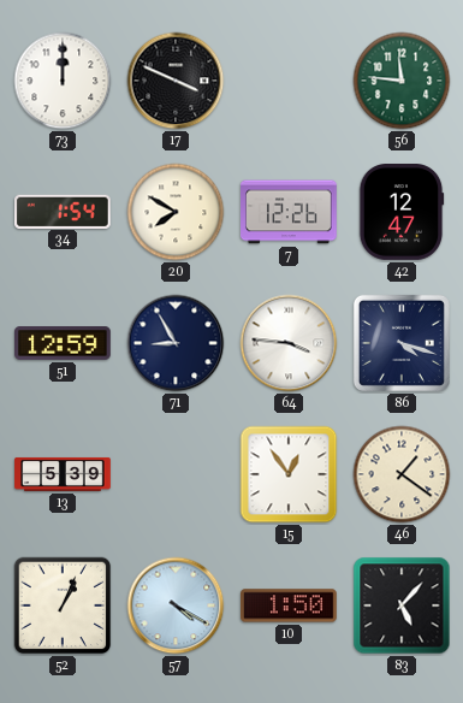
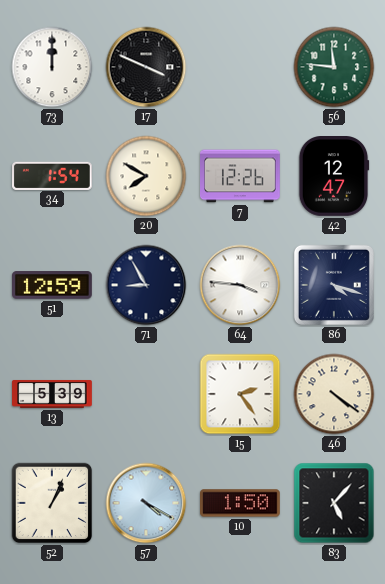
15: 12:54 -> 2:24
46: 1:21 -> 4:21
